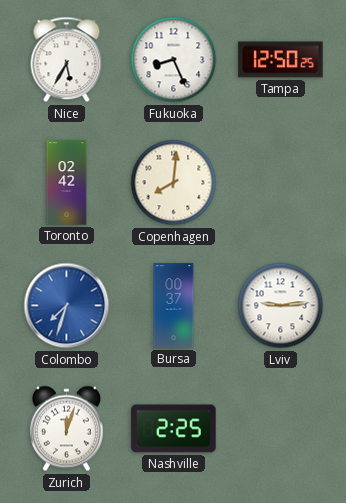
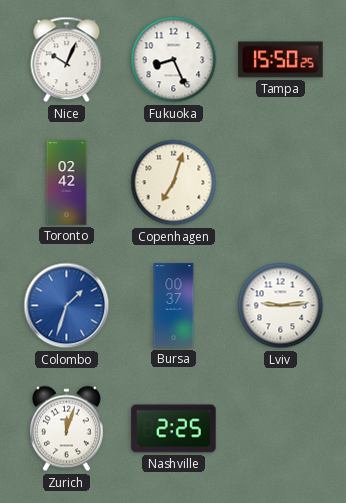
Nice: 5:35 -> 10:04
Tampa: 12:50 -> 15:50
Copenhagen: 8:01 -> 7:03
Colombo: 7:33 -> 1:33
